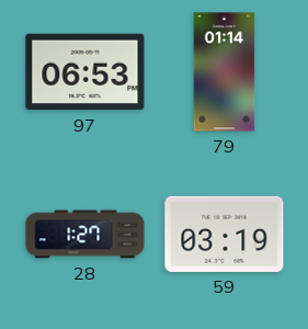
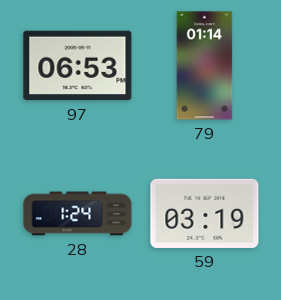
28: 1:27 -> 1:24
